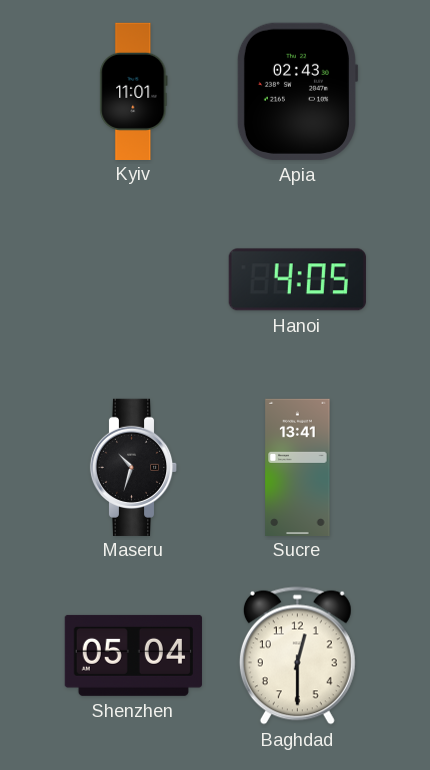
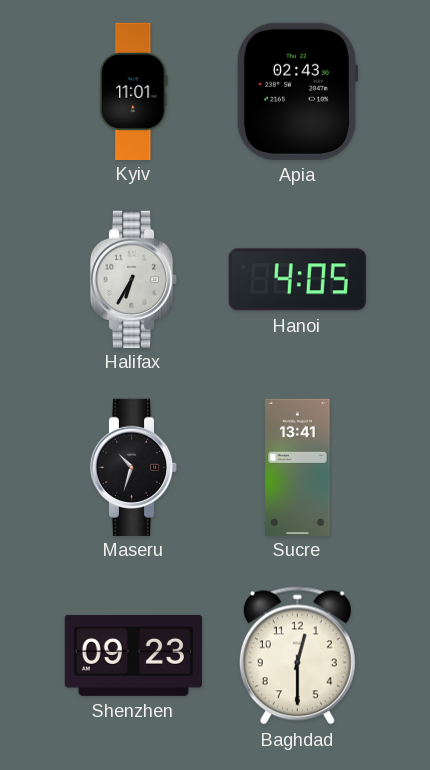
Halifax: none -> 6:35
Shenzhen: 05:04 -> 09:23
